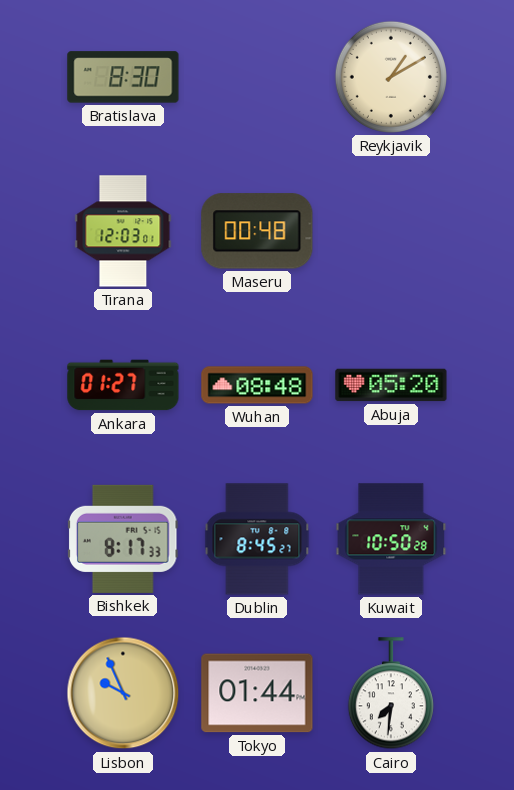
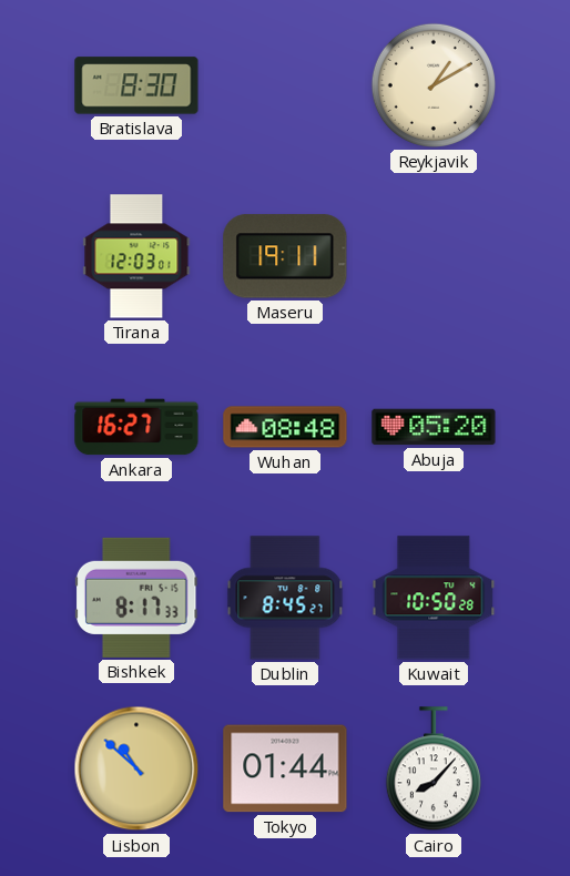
Maseru: 00:48 -> 19:11
Ankara: 01:27 -> 16:27
Lisbon: 9:56 -> 10:52
Cairo: 7:31 -> 8:07
